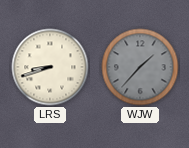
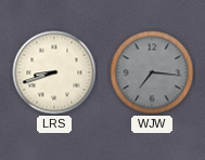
WJW: 1:37 -> 7:16
